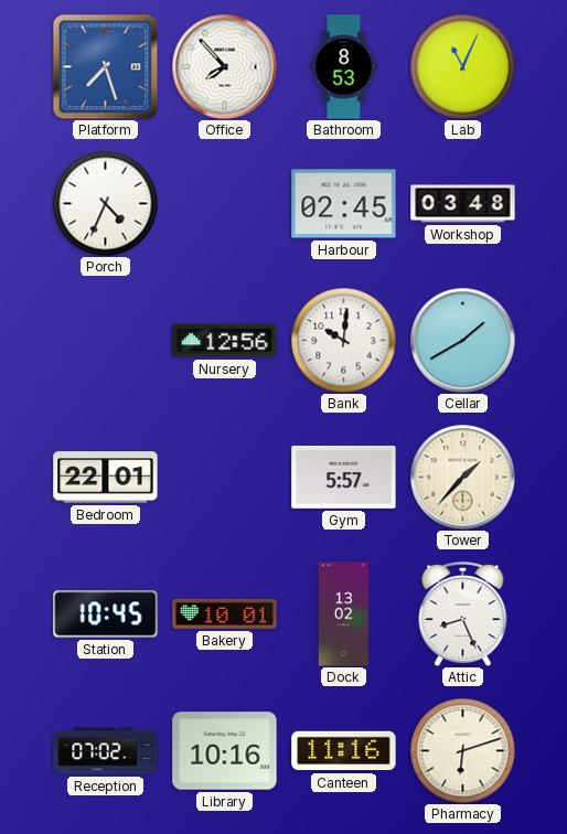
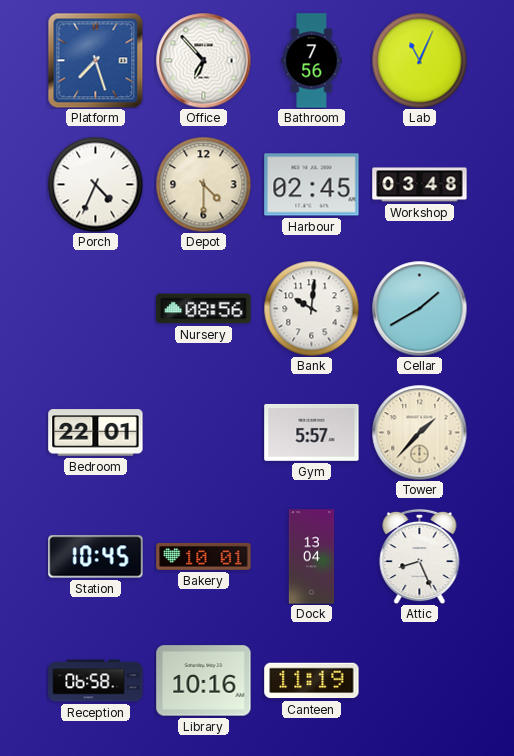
Office: 7:53 -> 6:53
Bathroom: 8:53 -> 7:56
Depot: none -> 4:30
Nursery: 12:56 -> 08:56
Dock: 13:02 -> 13:04
Reception: 07:02 -> 06:58
Canteen: 11:16 -> 11:19
Pharmacy: 6:12 -> none
